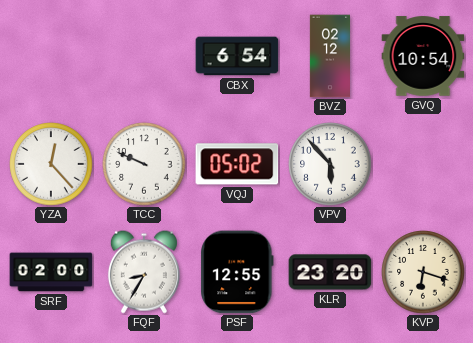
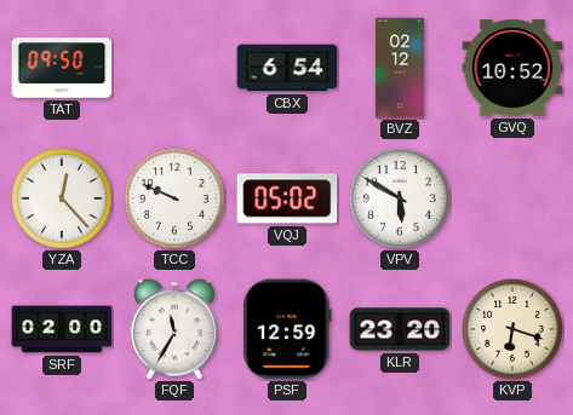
TAT: none -> 09:50
GVQ: 10:54 -> 10:52
VPV: 5:53 -> 5:50
FQF: 8:35 -> 11:35
PSF: 12:55 -> 12:59
